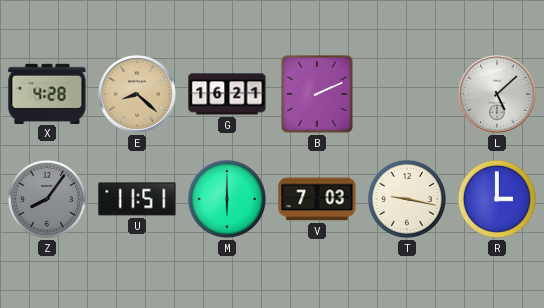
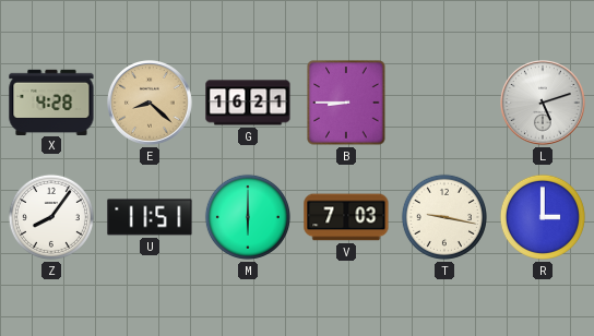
B: 2:11 -> 8:45
L: 5:08 -> 5:12
Z dial: grey -> white
